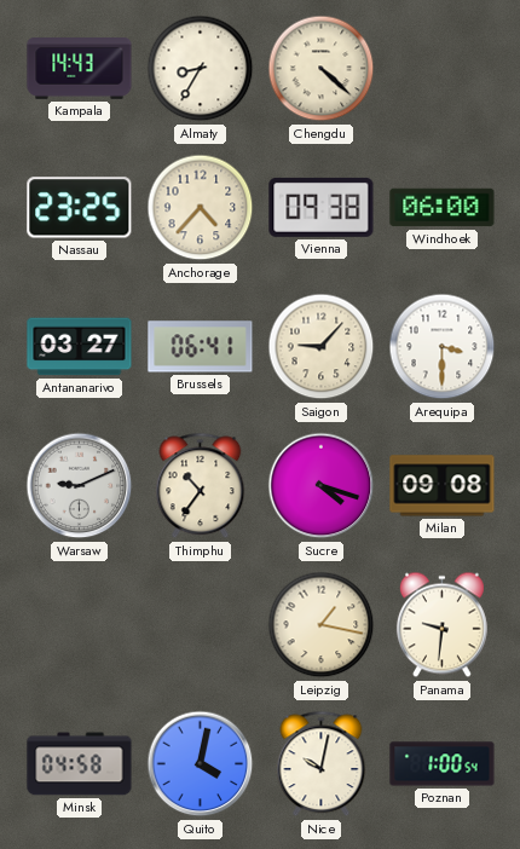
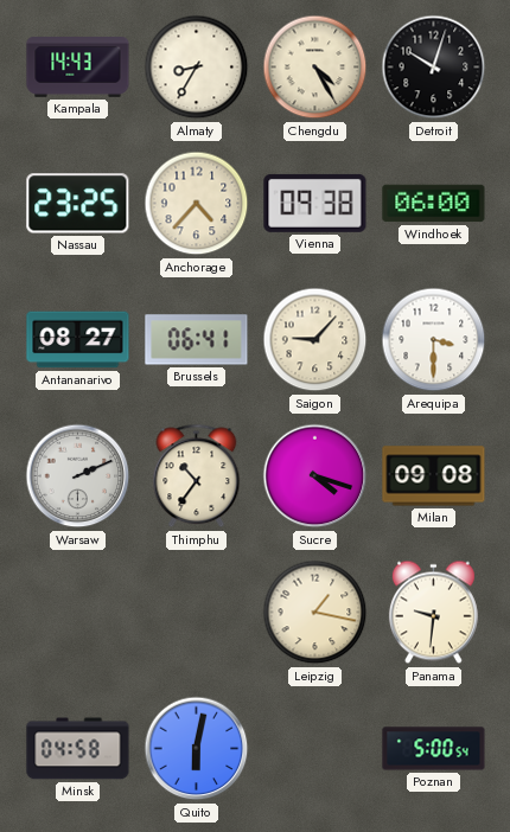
Chengdu: 4:22 -> 4:25
Detroit: none -> 10:03
Antananarivo: 03:27 -> 08:27
Warsaw: 9:11 -> 2:11
Quito: 4:02 -> 6:02
Nice: 10:02 -> none
Poznan: 1:00 -> 5:00
